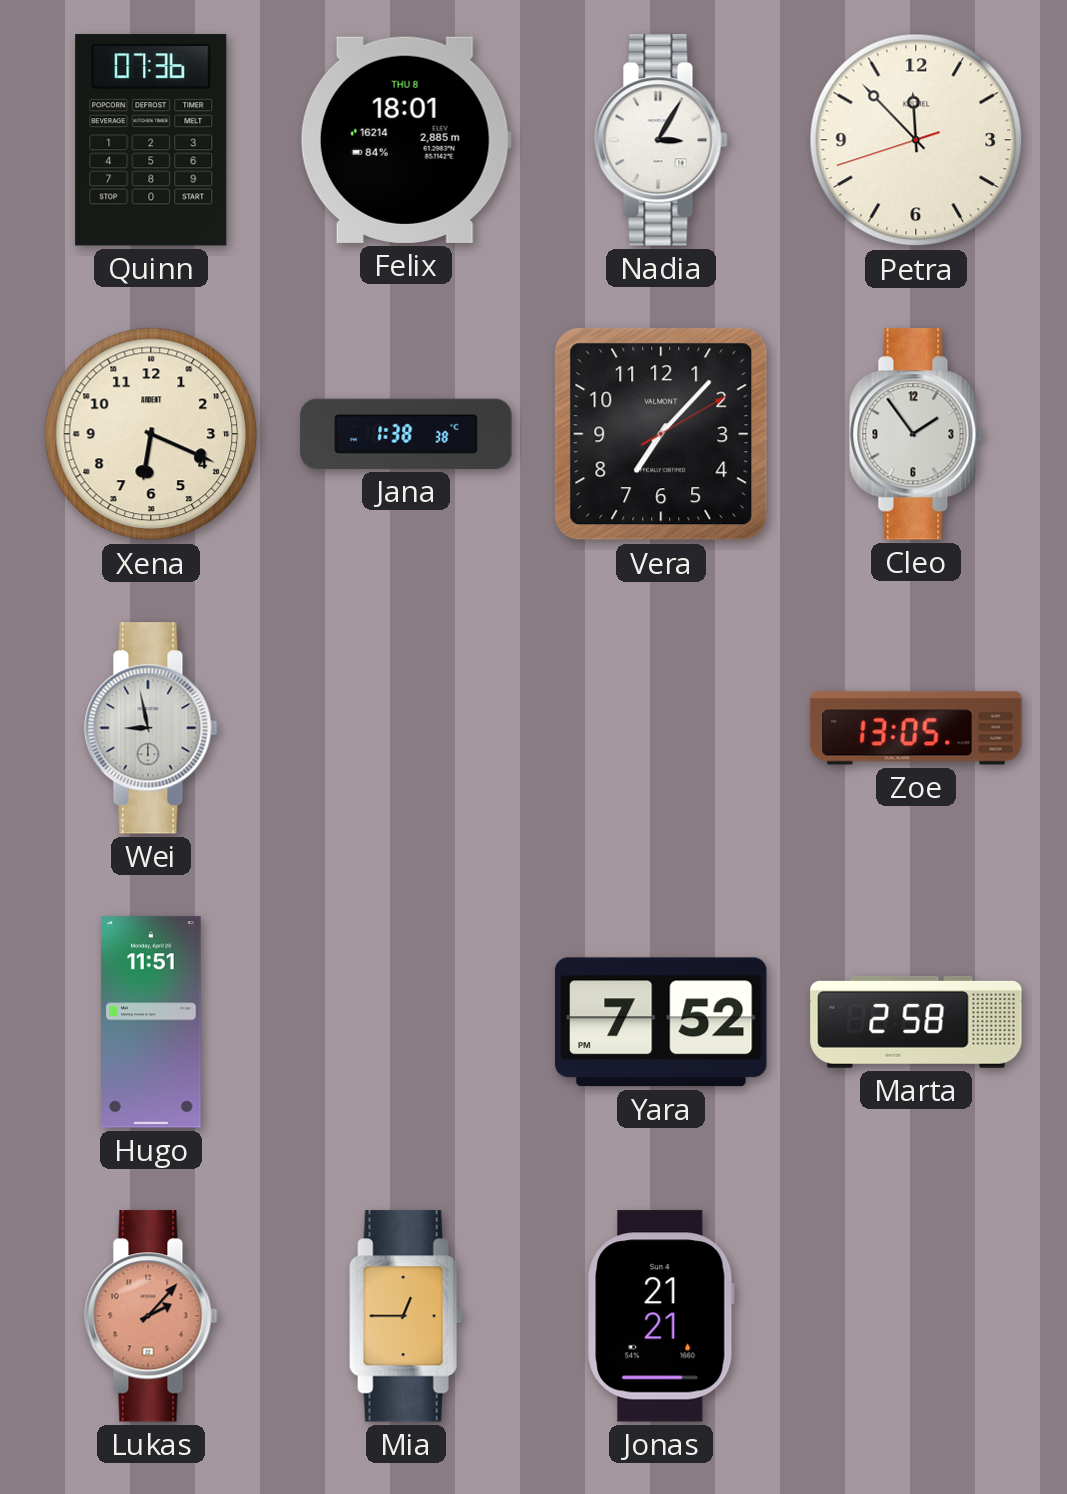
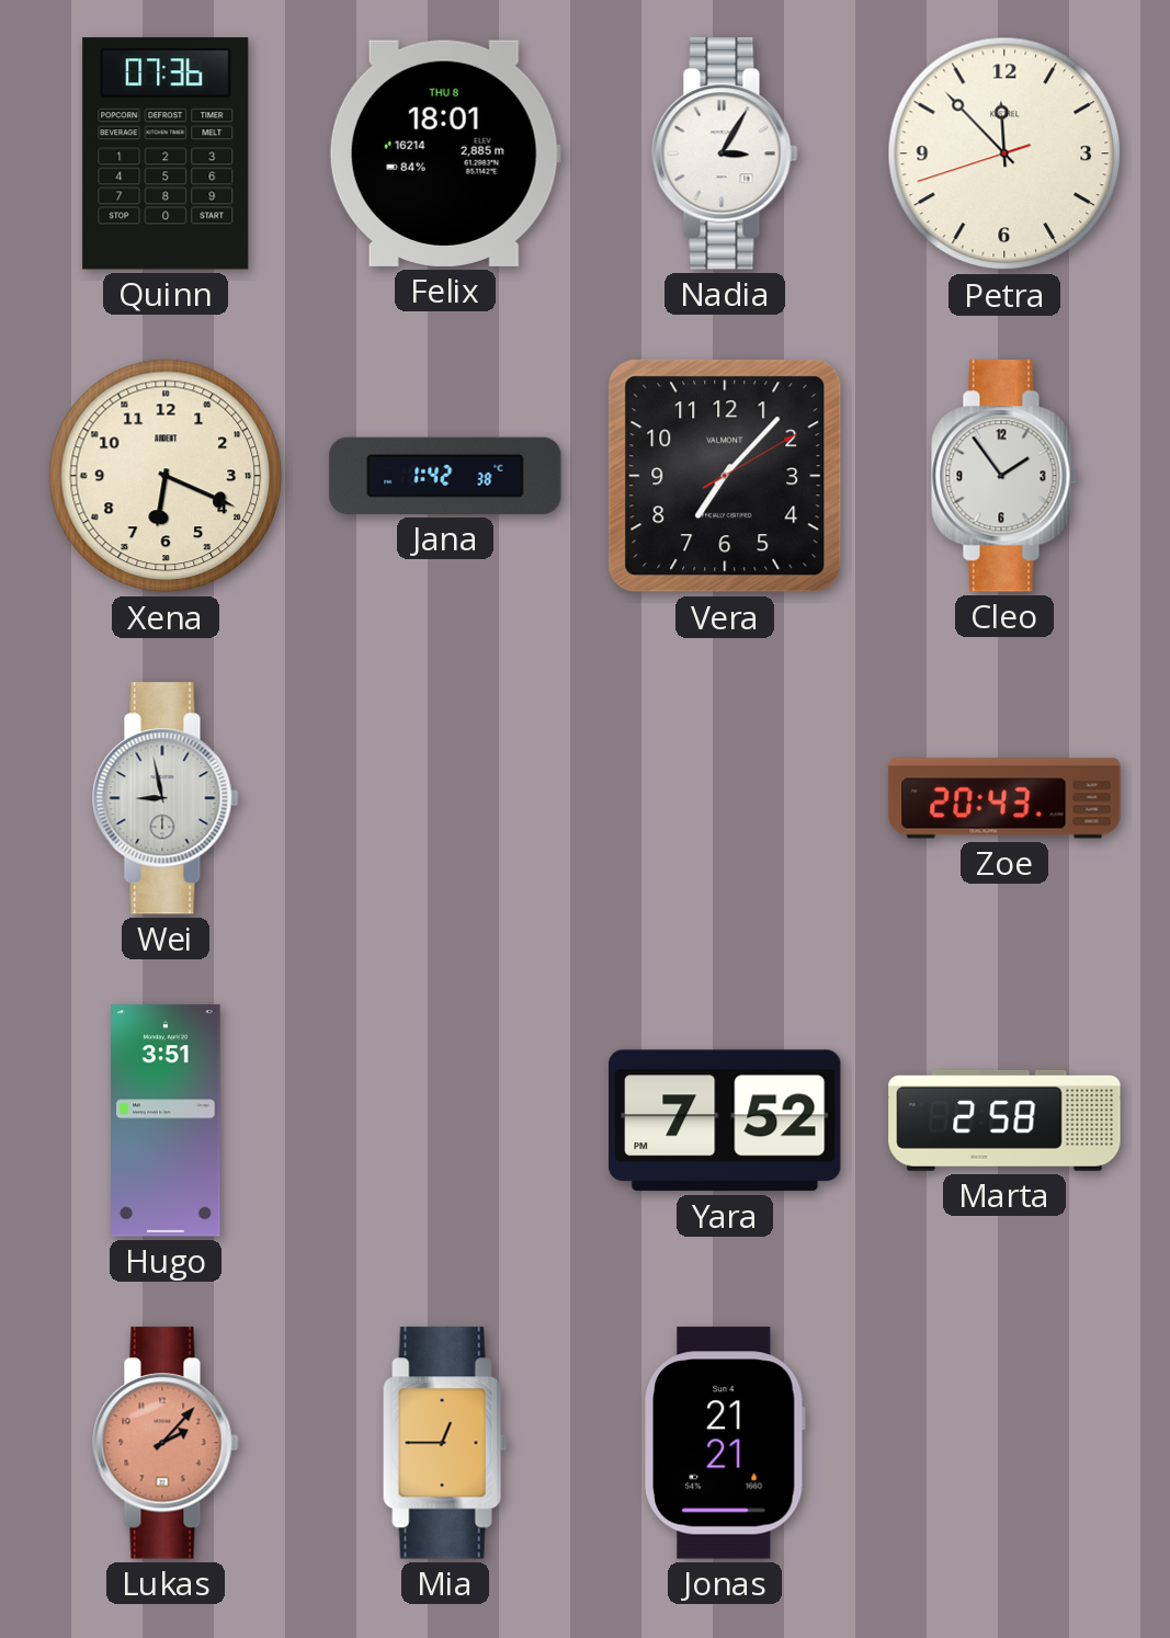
Jana: 1:38 -> 1:42
Zoe: 13:05 -> 20:43
Hugo: 11:51 -> 3:51
